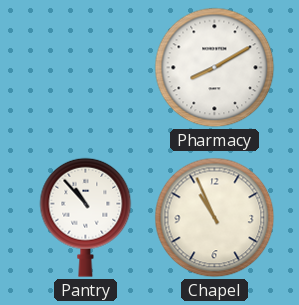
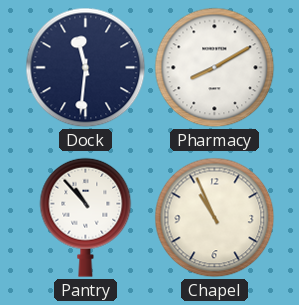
Dock: none -> 11:31
